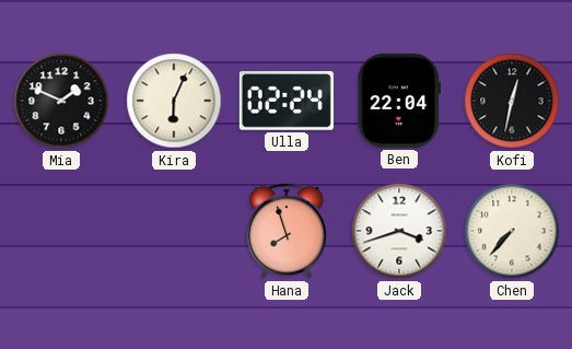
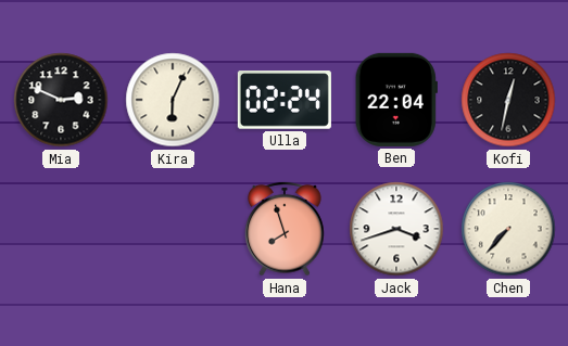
Mia: 1:49 -> 2:49
